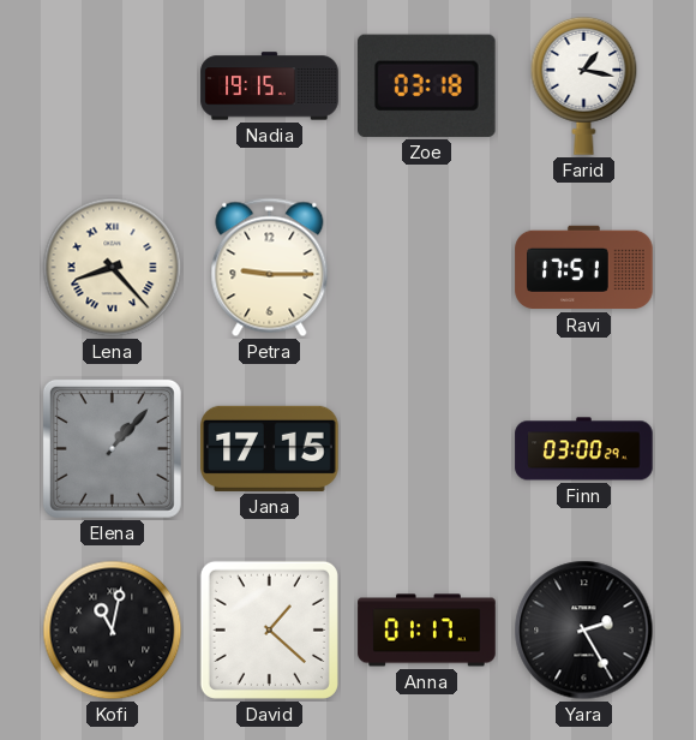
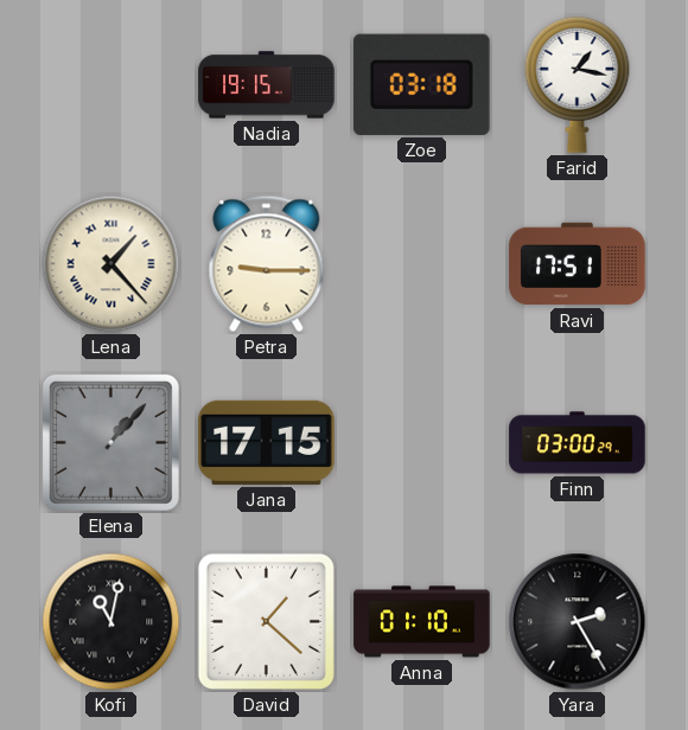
Lena: 8:23 -> 1:23
Anna: 01:17 -> 01:10
